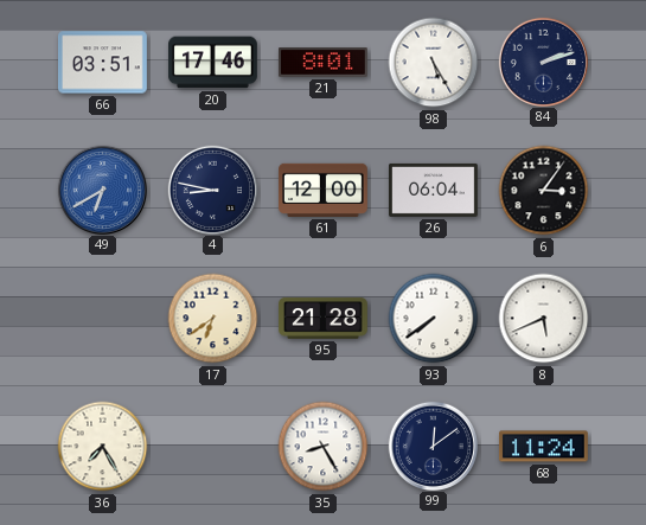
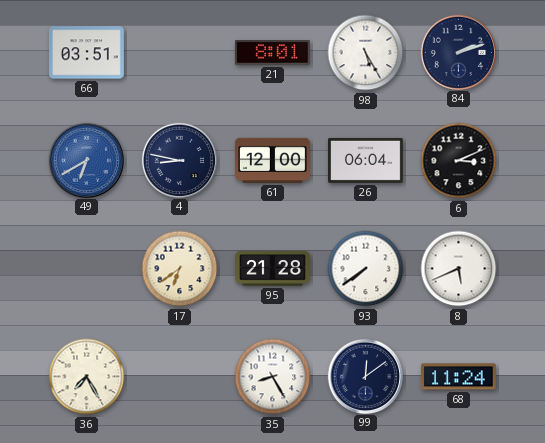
20: 17:46 -> none
6: 3:06 -> 3:11
